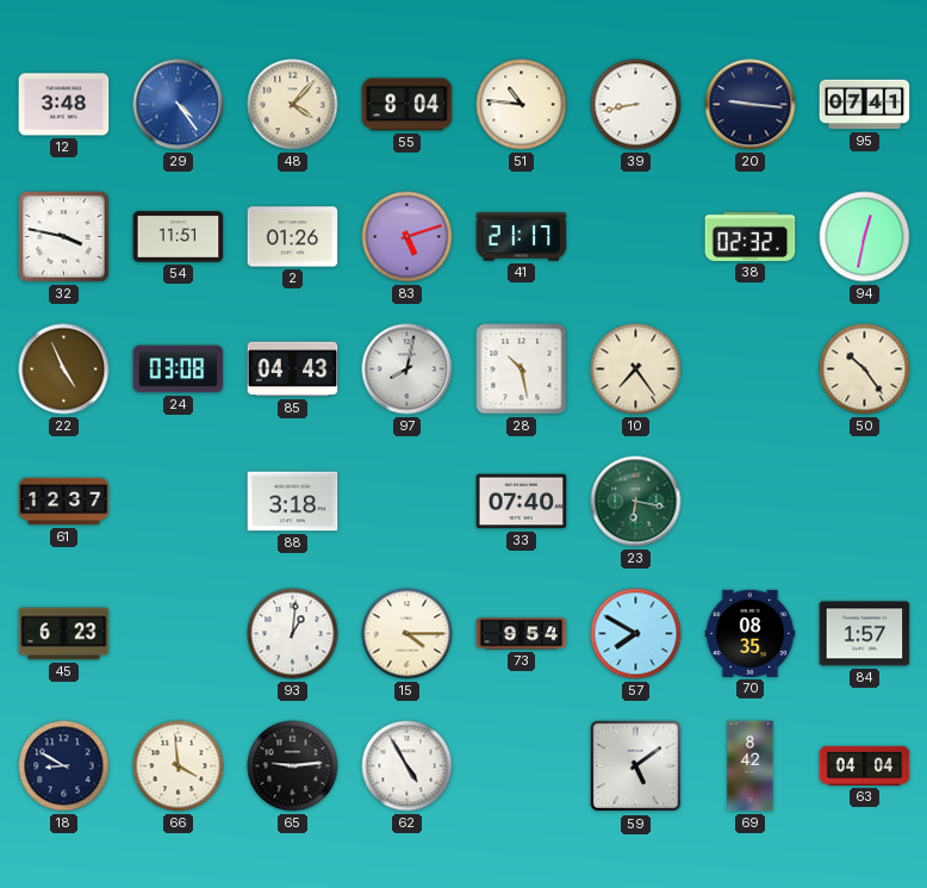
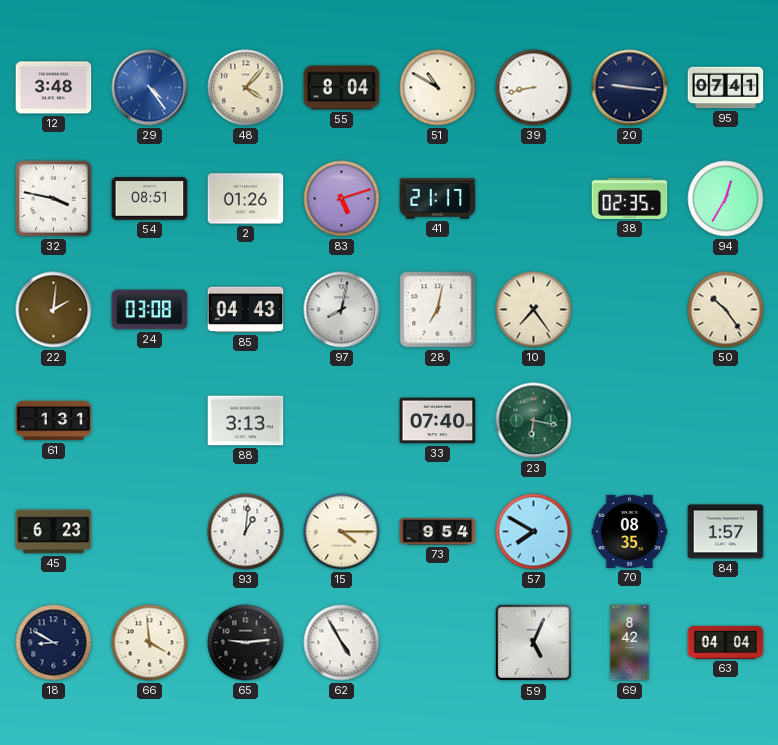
51: 10:46 -> 10:50
54: 11:51 -> 08:51
38: 02:32 -> 02:35
94: 12:32 -> 12:35
22: 4:56 -> 2:01
28: 10:28 -> 7:02
61: 12:37 -> 1:31
88: 3:18 -> 3:13
59: 5:09 -> 5:04
